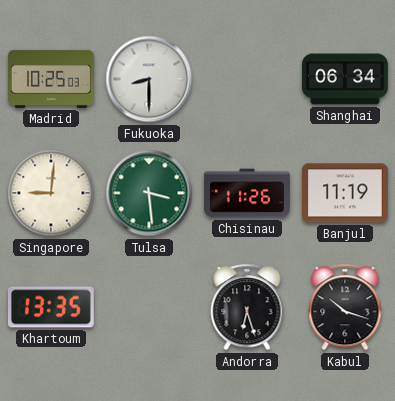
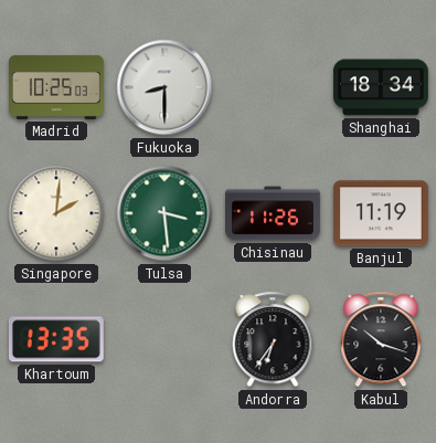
Shanghai: 06:34 -> 18:34
Singapore: 9:01 -> 2:01
Andorra: 6:27 -> 6:36
